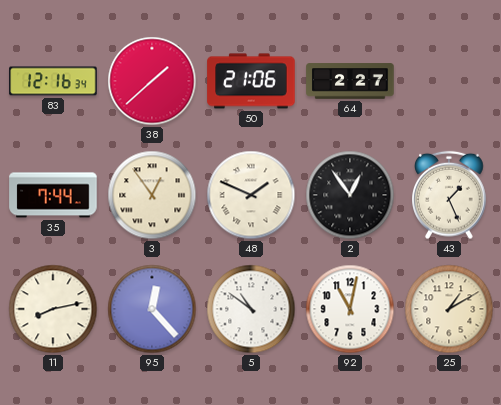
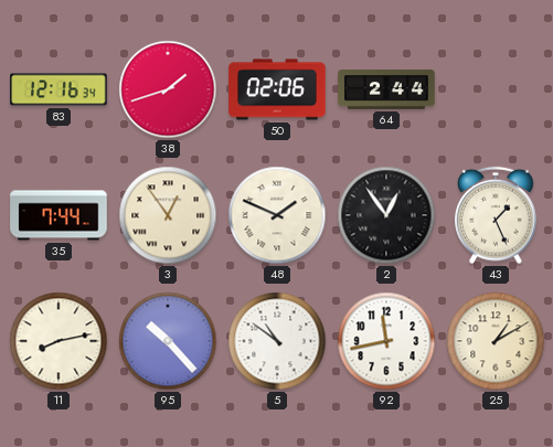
38: 1:38 -> 1:42
50: 21:06 -> 02:06
64: 2:27 -> 2:44
95: 12:23 -> 10:23
92: 11:02 -> 11:43
